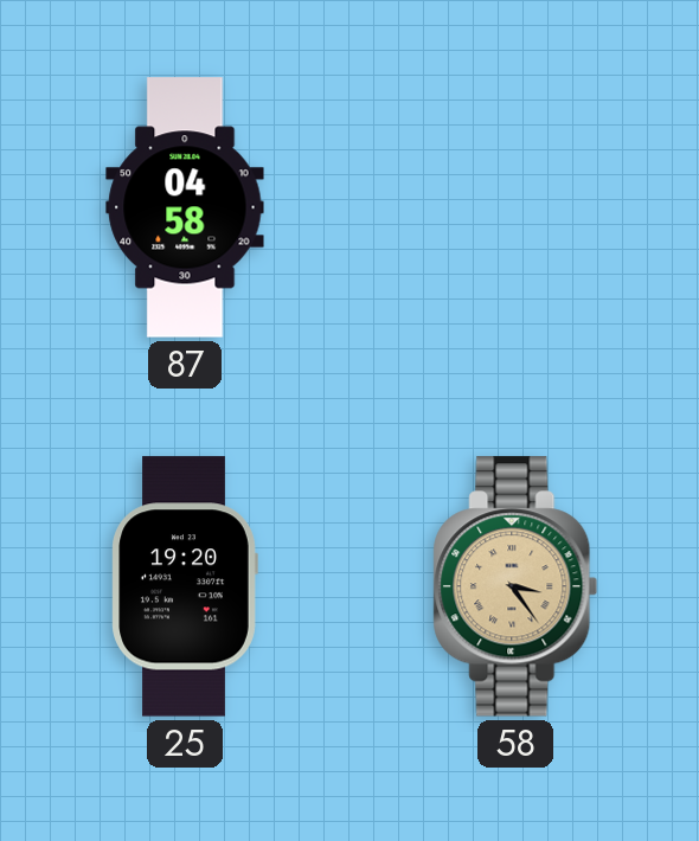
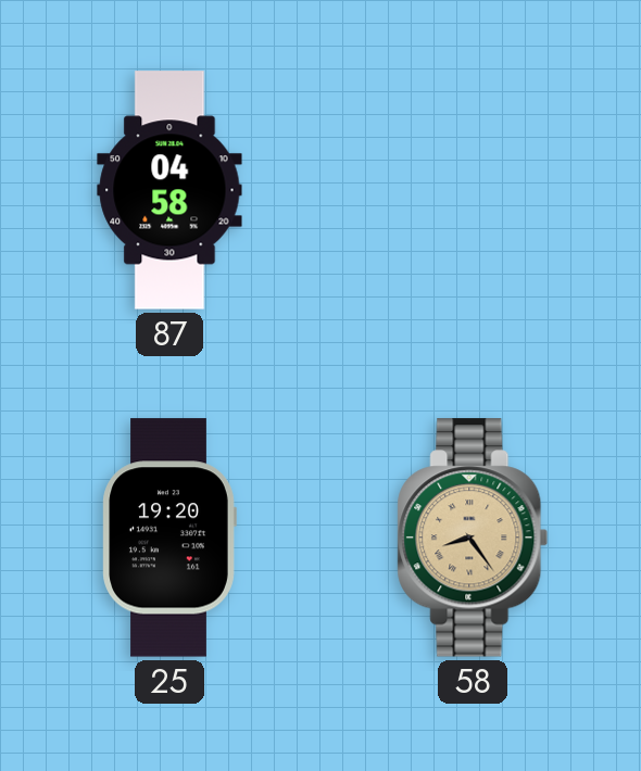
58: 3:24 -> 8:24
